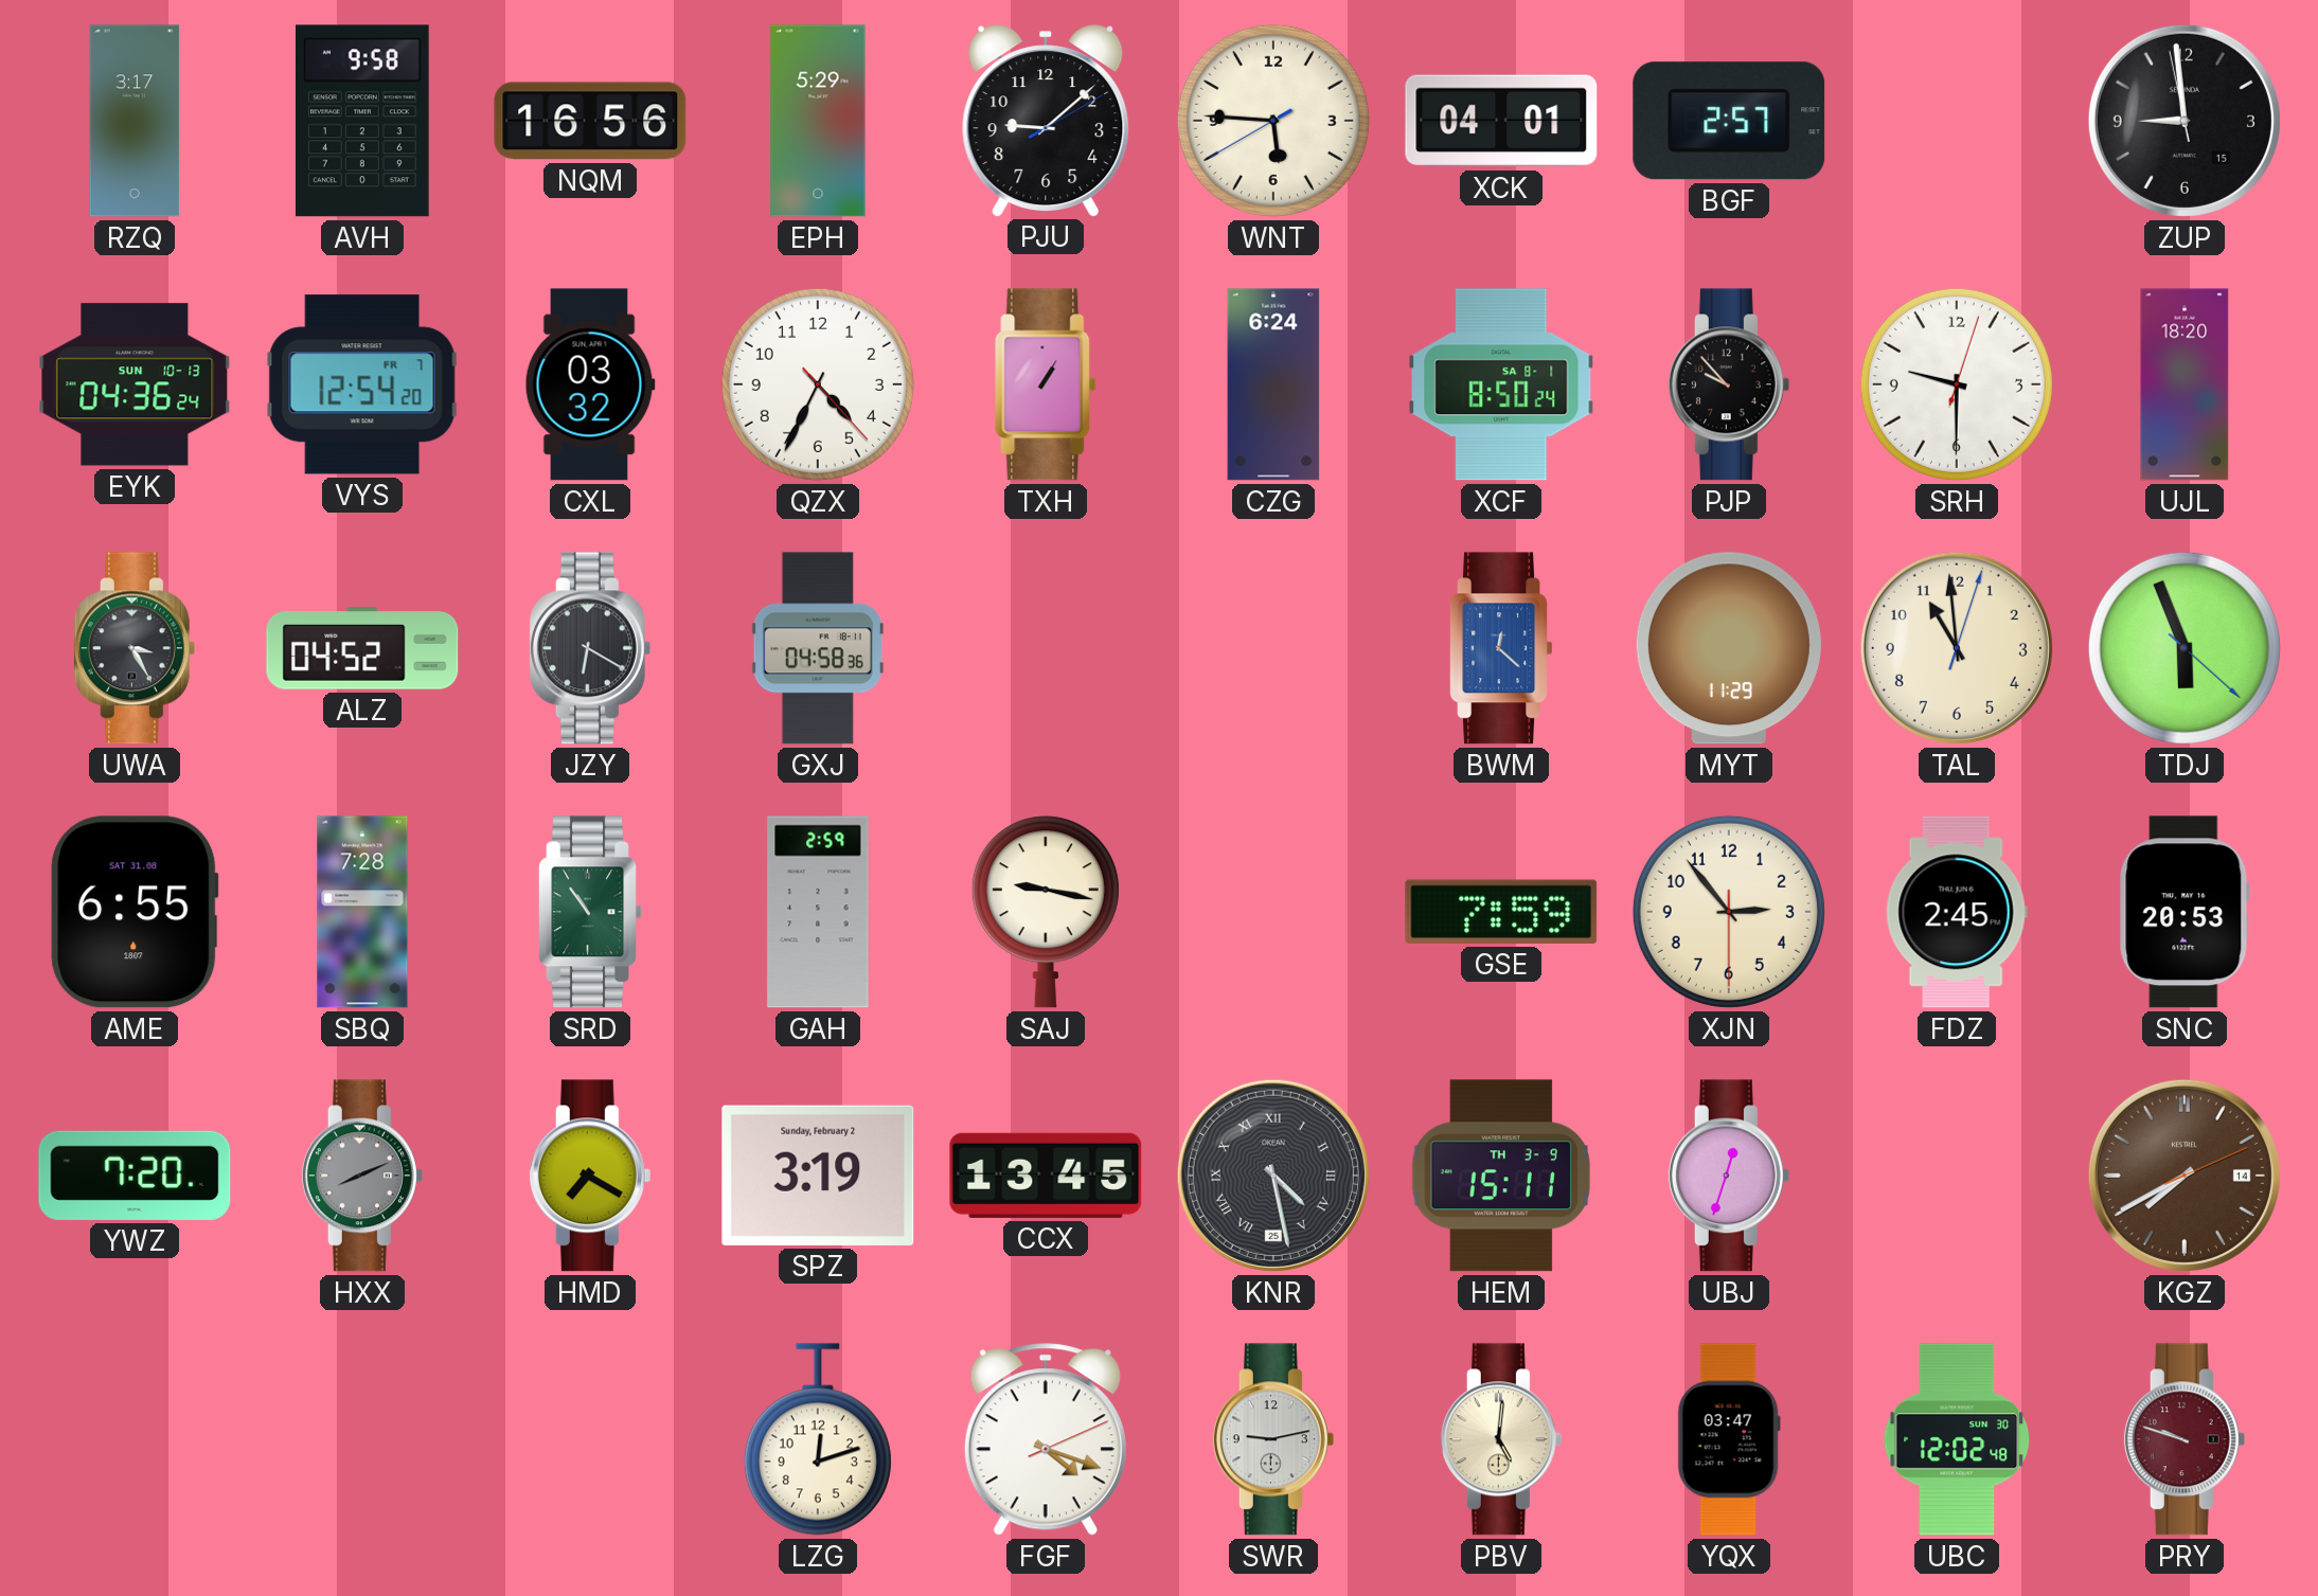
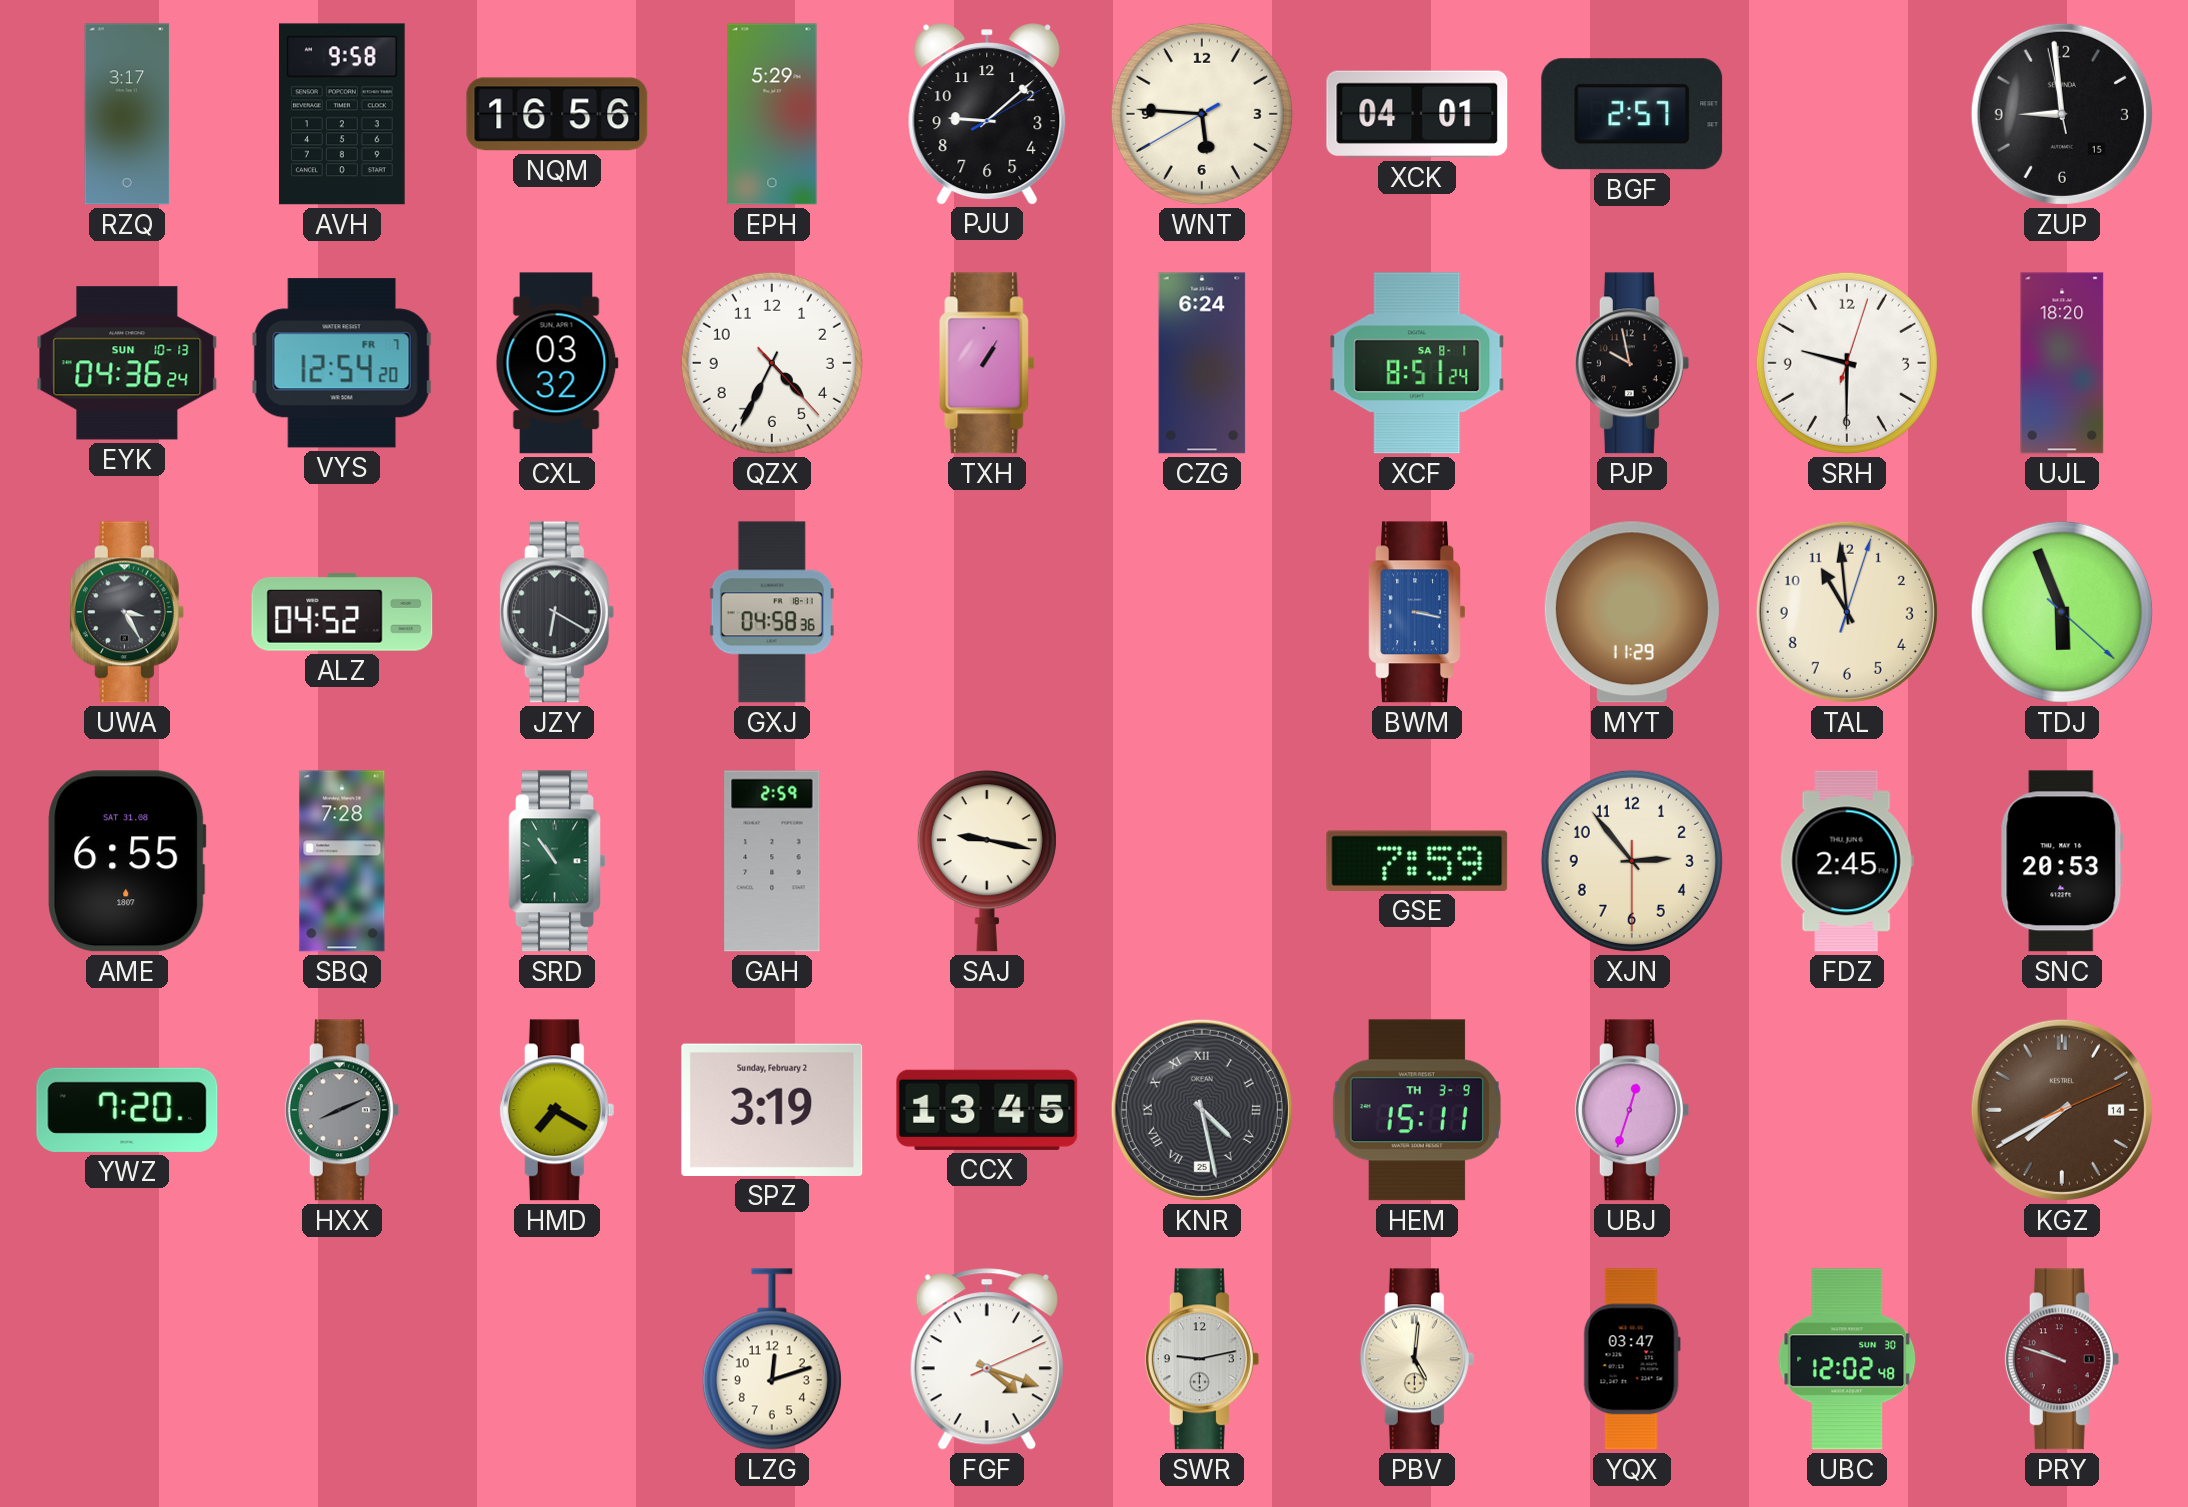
XCF: 8:50 -> 8:51
PJP: 9:53 -> 9:58
BWM: 12:22 -> 3:17
